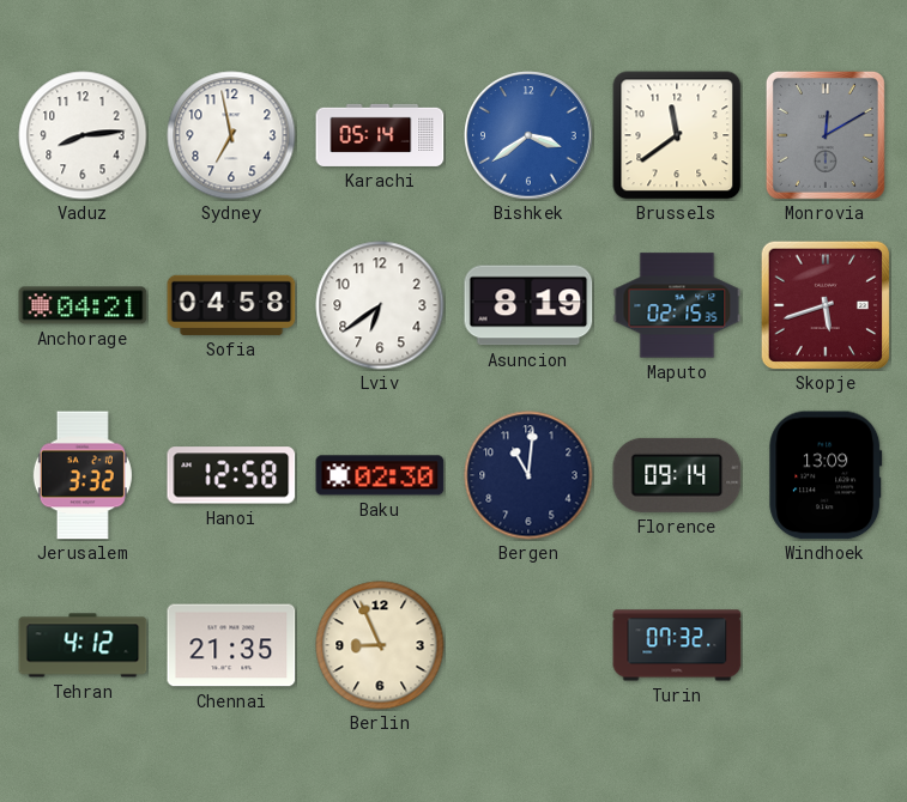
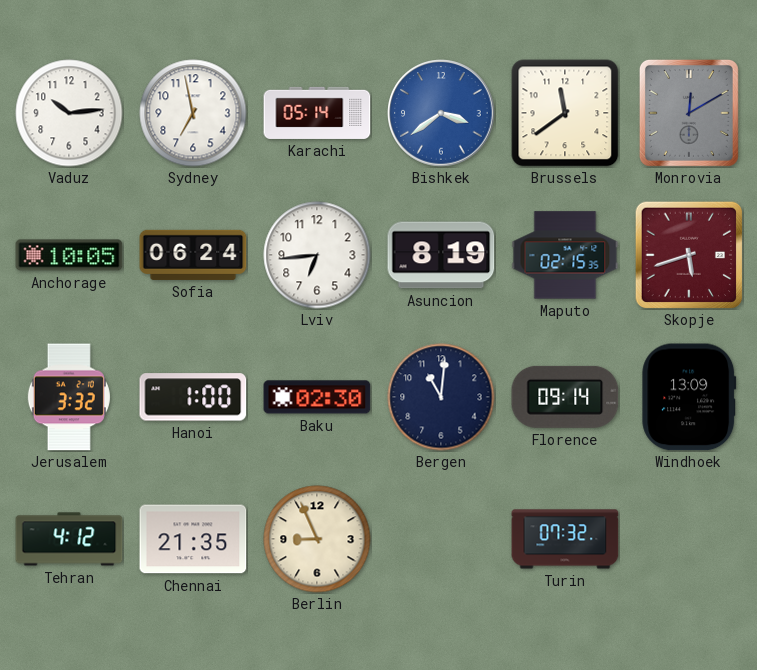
Vaduz: 8:14 -> 10:14
Anchorage: 04:21 -> 10:05
Sofia: 04:58 -> 06:24
Lviv: 6:39 -> 6:44
Hanoi: 12:58 -> 1:00
